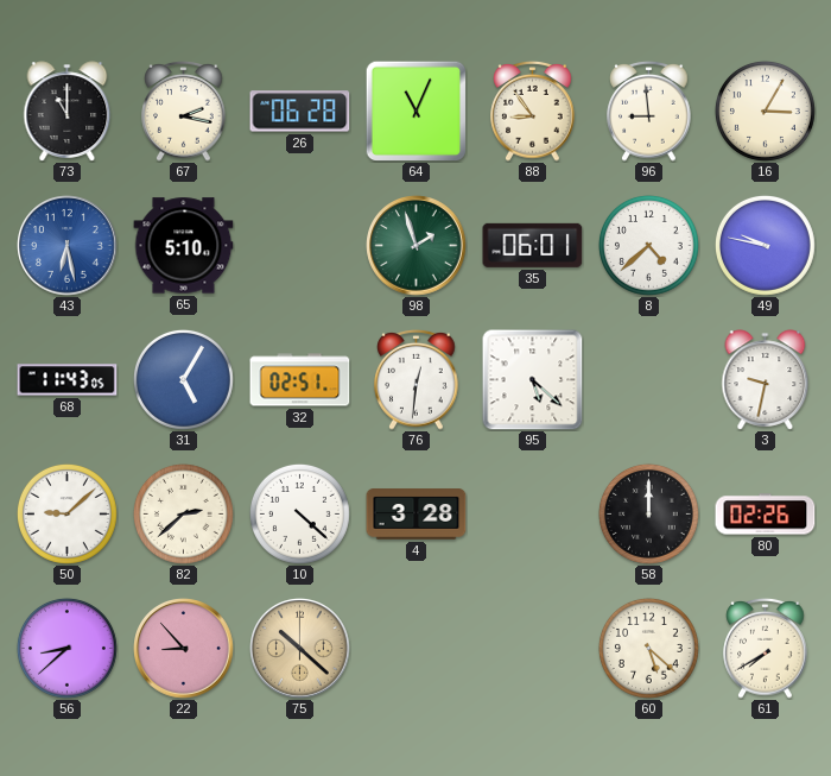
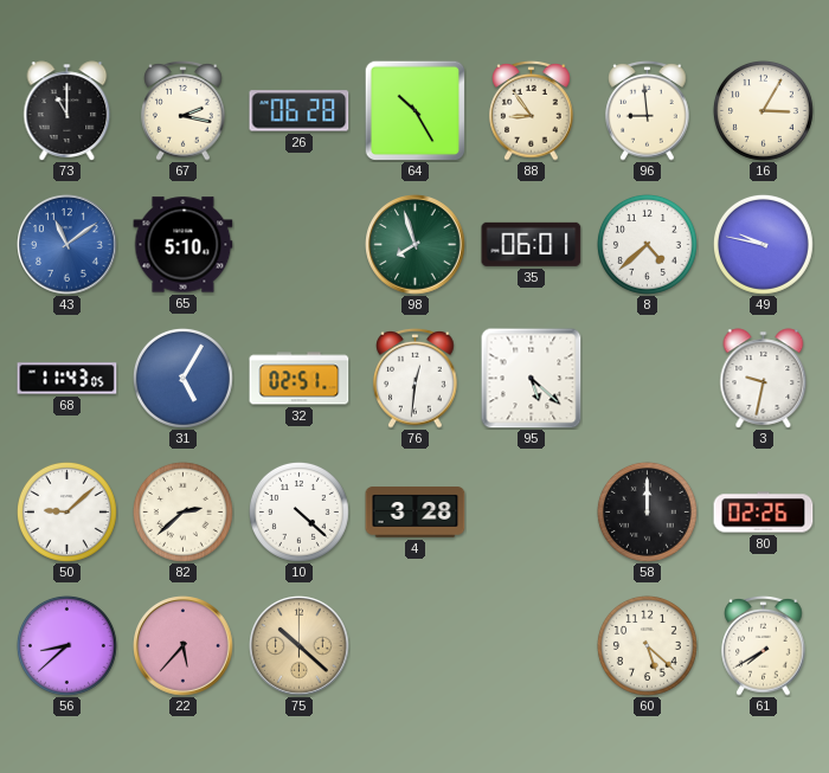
64: 11:04 -> 10:25
43: 6:28 -> 11:09
98: 1:57 -> 7:57
22: 8:53 -> 5:37
